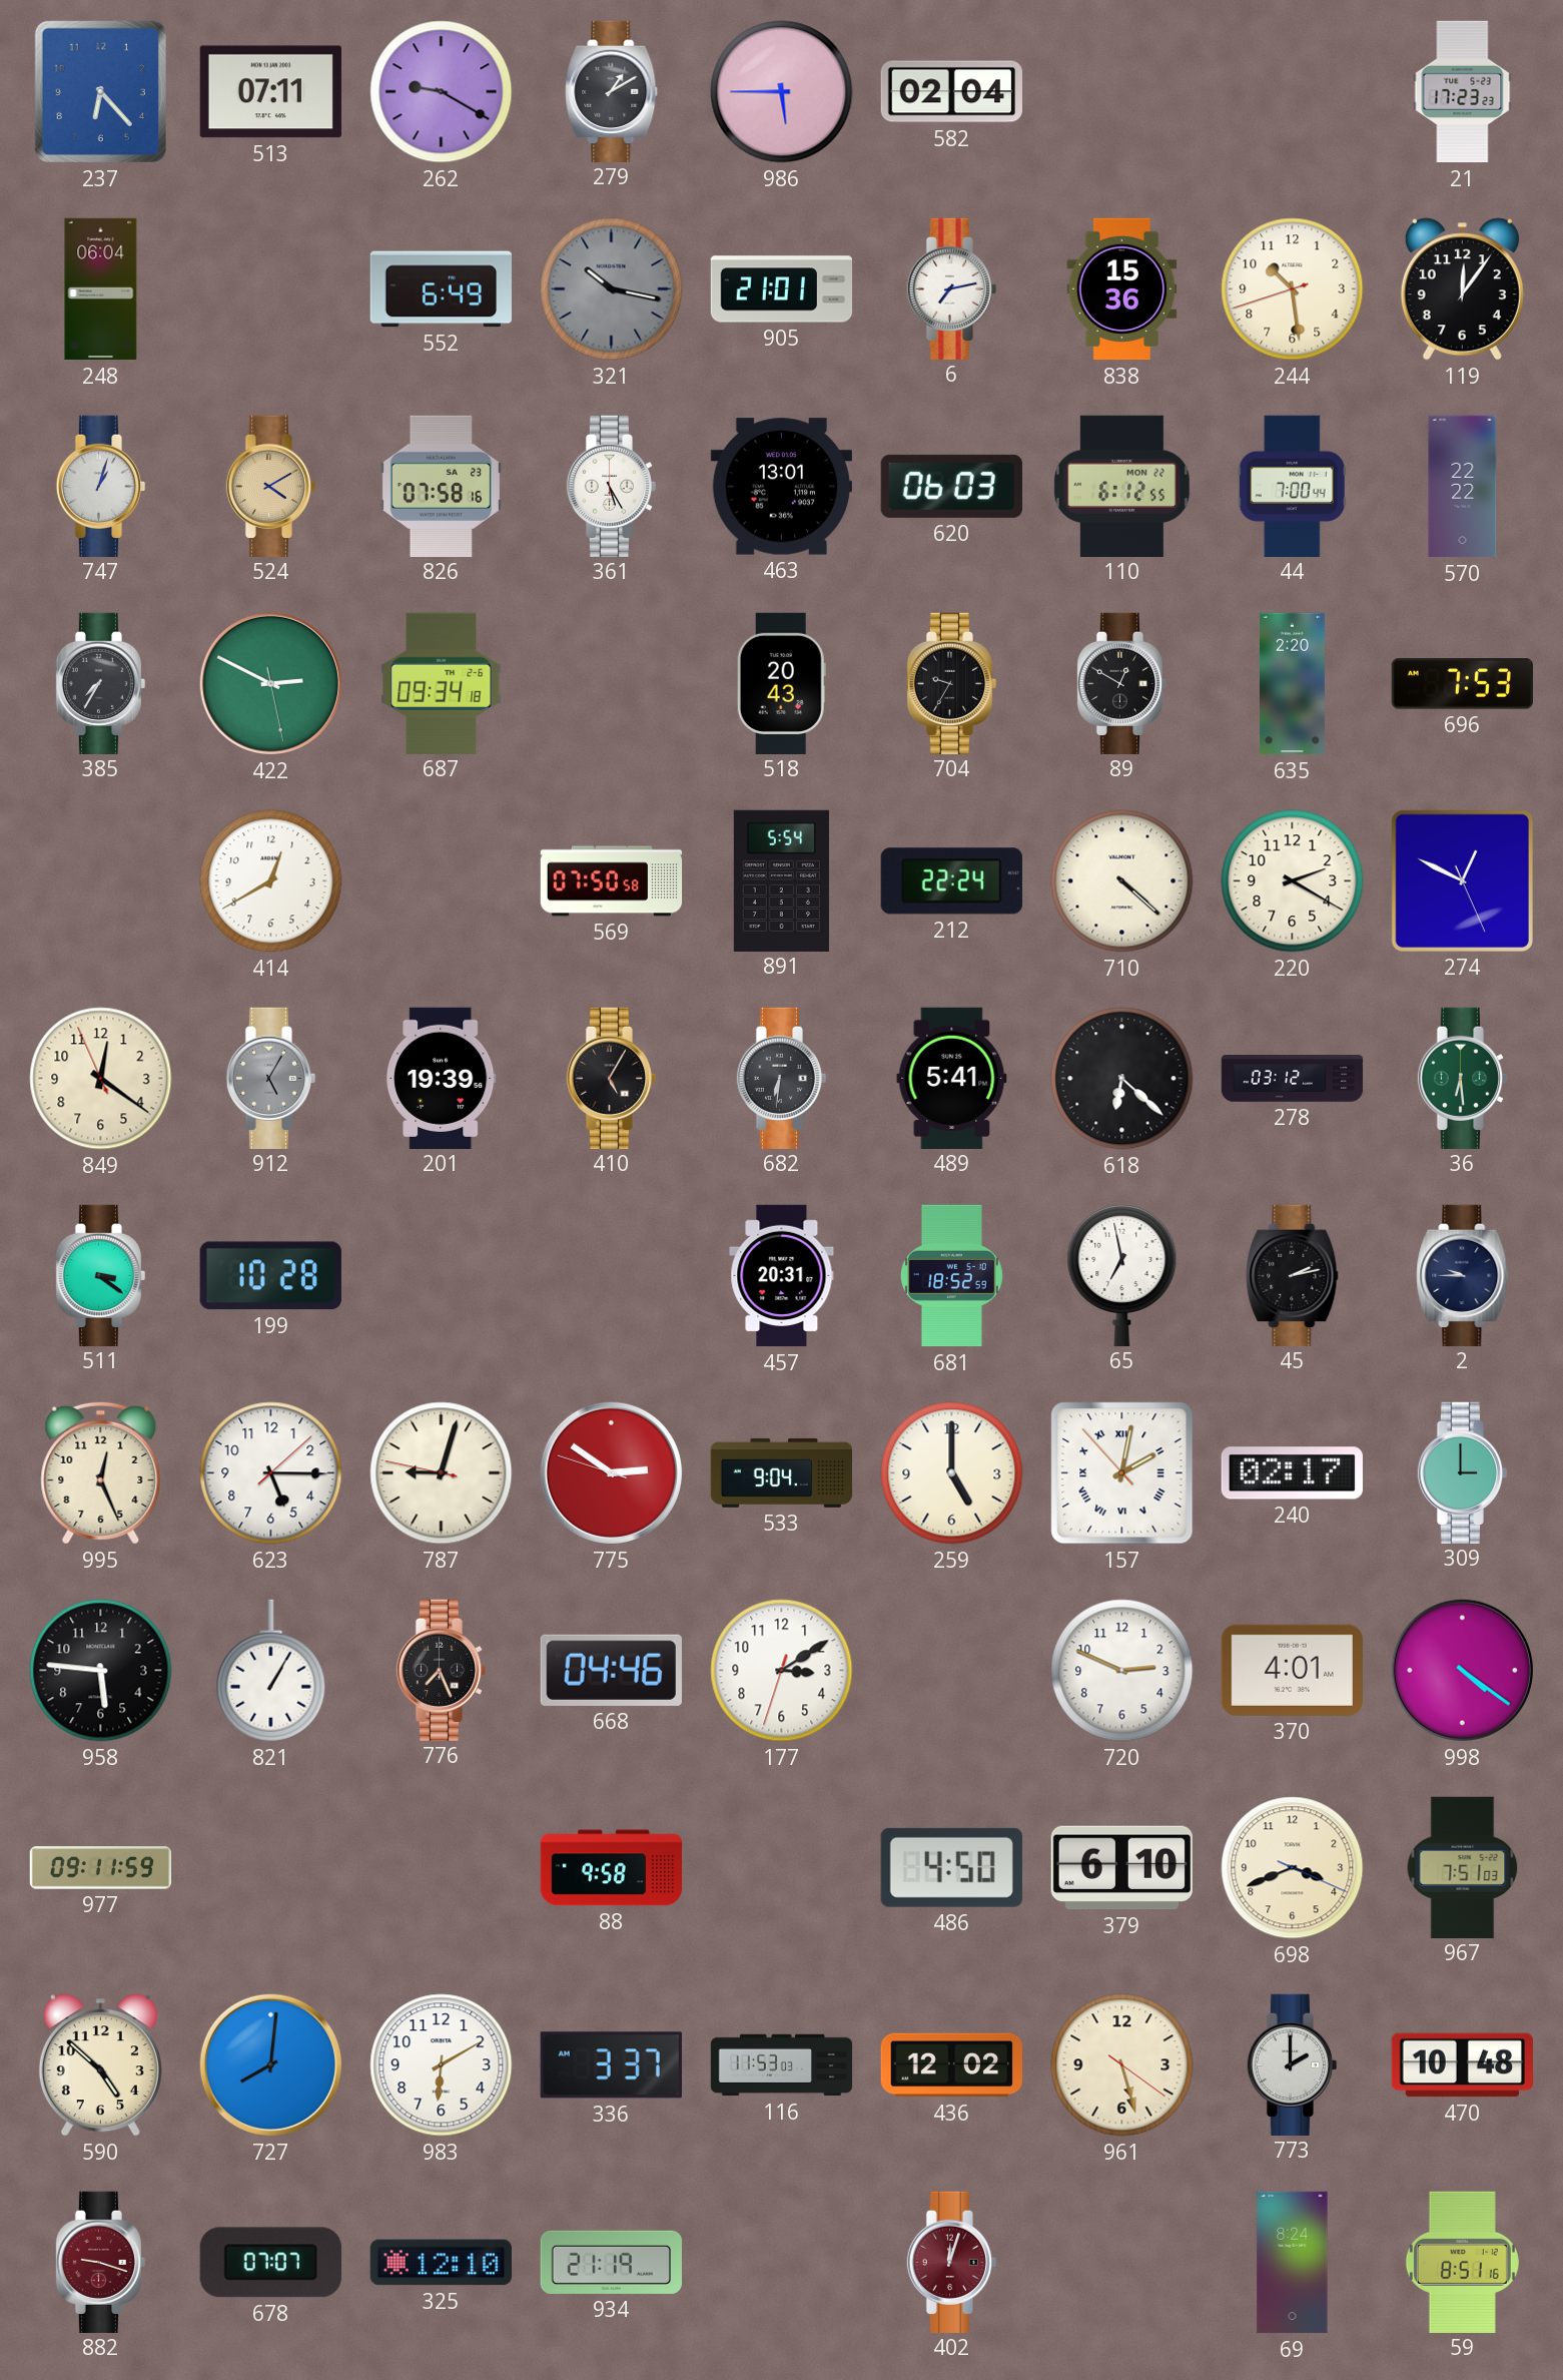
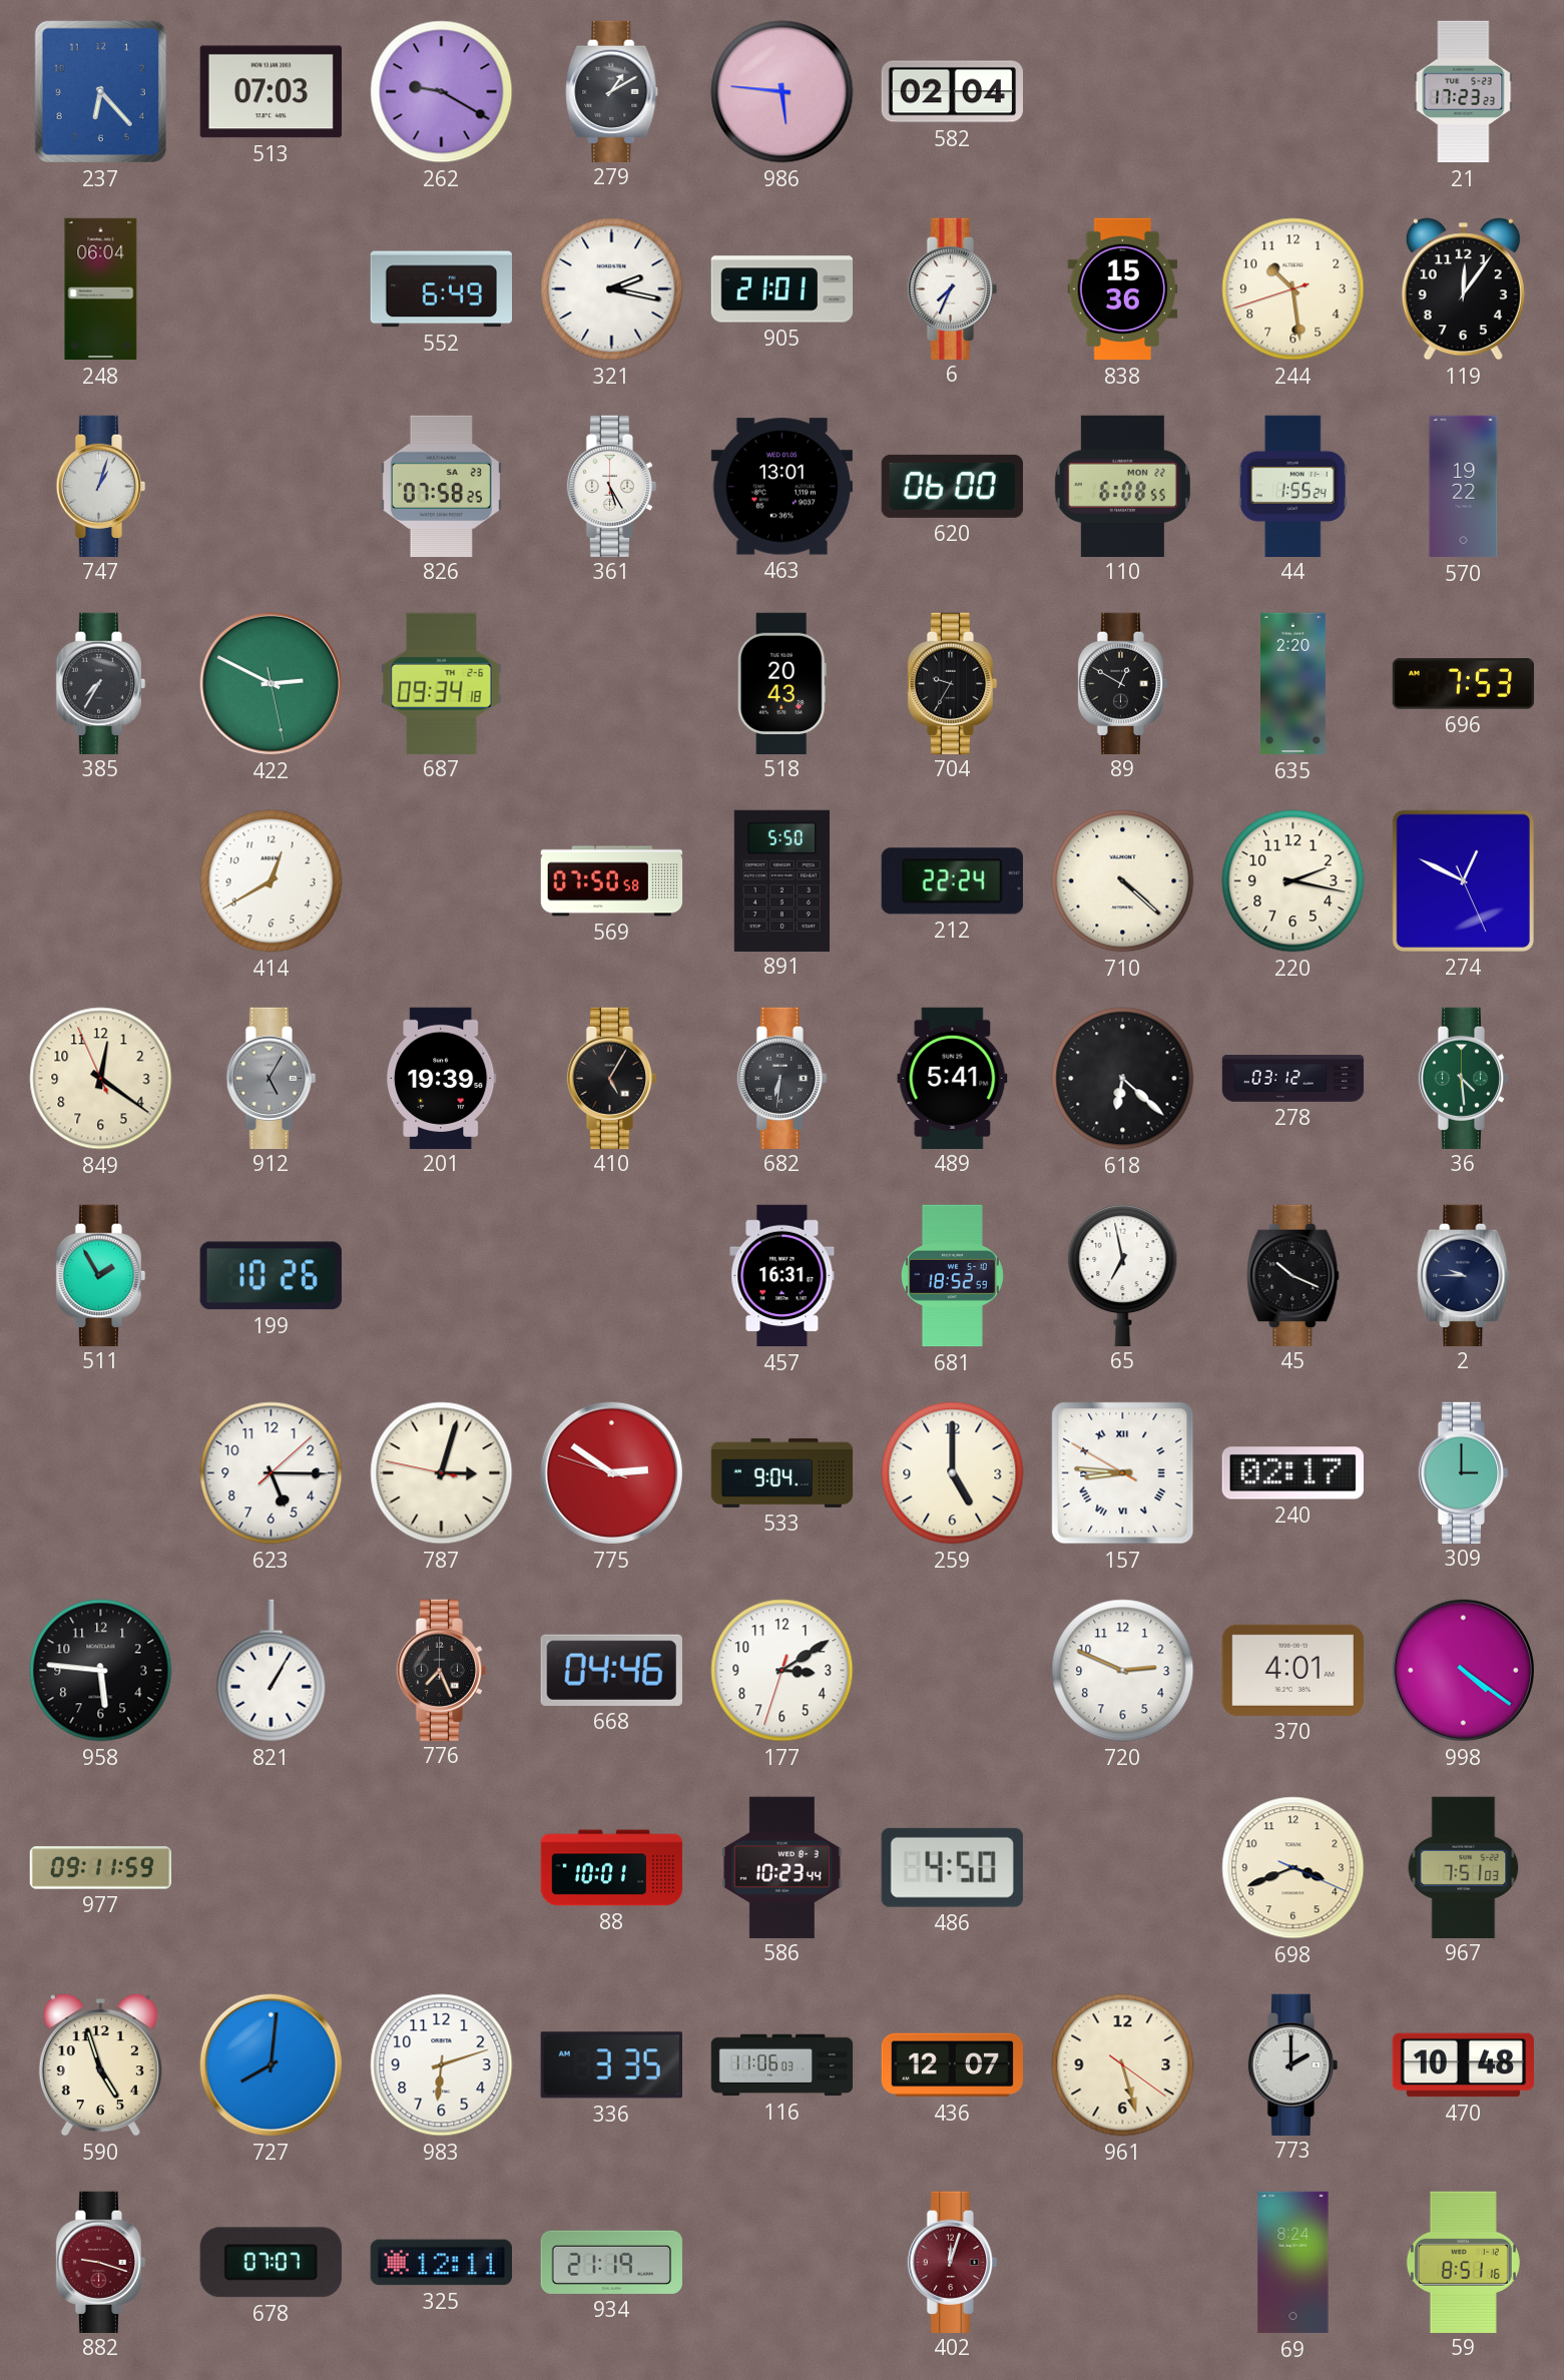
513: 07:11 -> 07:03
986: 5:45 -> 5:46
321: 10:17 -> 2:17
321 dial: grey -> white
6: 7:13 -> 7:34
524: 4:10 -> none
826: 07:58:16 -> 07:58:25
620: 06:03 -> 06:00
110: 6:12 -> 6:08
44: 7:00 -> 1:55
570: 22:22 -> 19:22
891: 5:54 -> 5:50
220: 2:20 -> 2:17
36: 6:29 -> 4:29
511: 3:21 -> 1:55
199: 10:28 -> 10:26
457: 20:31 -> 16:31
45: 2:13 -> 10:19
995: 12:26 -> none
787: 9:02 -> 3:02
157: 2:01 -> 8:45
88: 9:58 -> 10:01
586: none -> 10:23
379: 6:10 -> none
590: 4:52 -> 4:57
983: 6:10 -> 6:12
336: 3:37 -> 3:35
116: 11:53 -> 11:06
436: 12:02 -> 12:07
325: 12:10 -> 12:11
